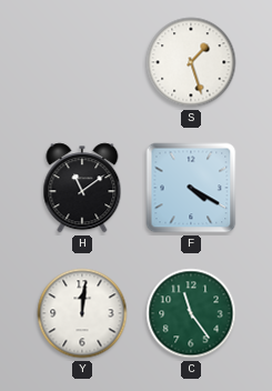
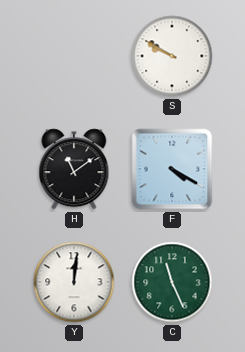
S: 1:27 -> 9:50
C: 11:24 -> 11:26
